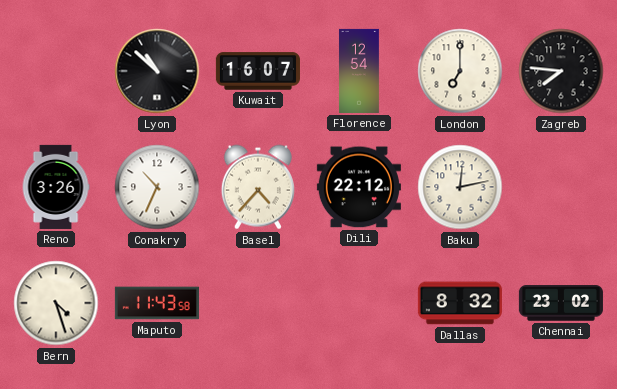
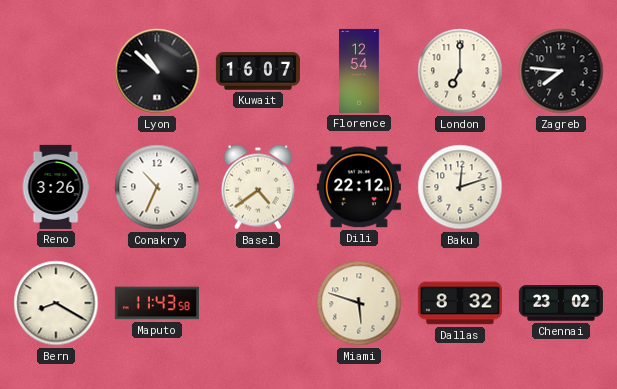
Basel: 4:37 -> 4:39
Baku: 12:13 -> 12:12
Bern: 4:27 -> 8:20
Miami: none -> 5:48
